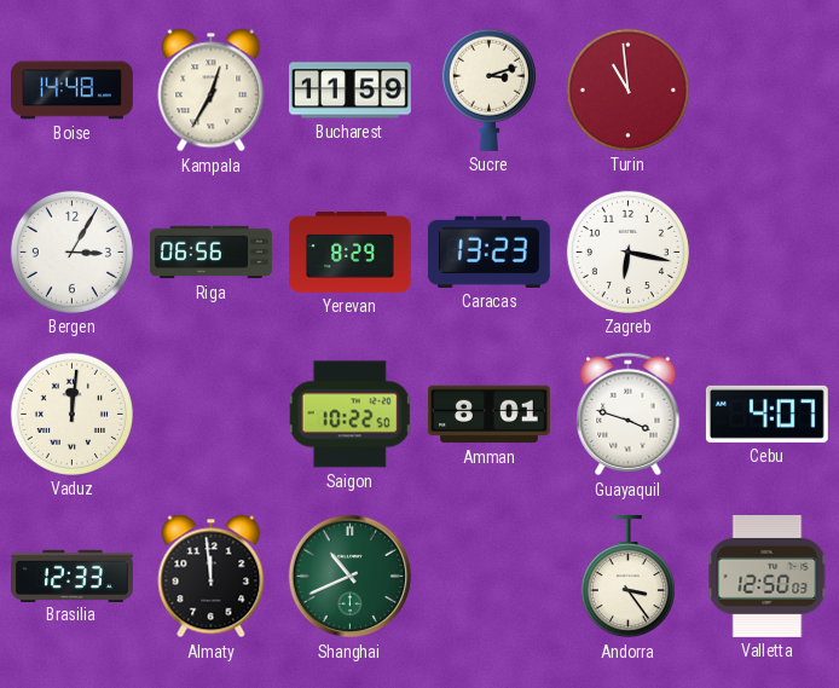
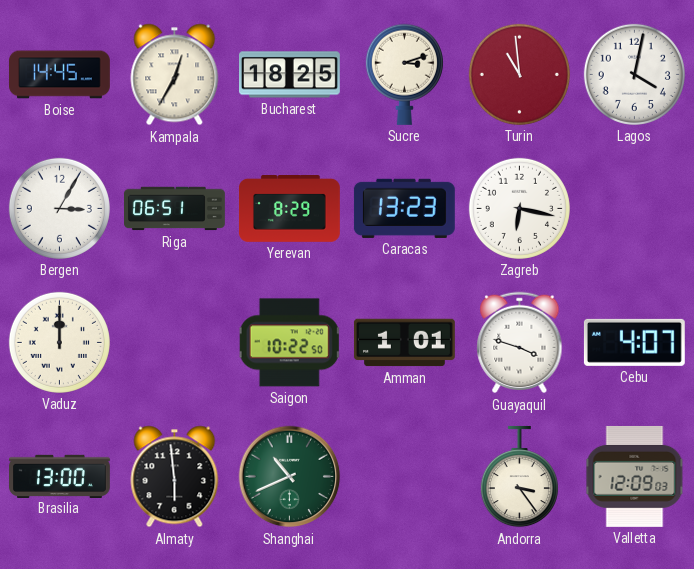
Boise: 14:48 -> 14:45
Bucharest: 11:59 -> 18:25
Lagos: none -> 4:02
Riga: 06:56 -> 06:51
Vaduz: 12:01 -> 12:00
Amman: 8:01 -> 1:01
Brasilia: 12:33 -> 13:00
Almaty: 11:59 -> 5:59
Valletta: 12:50 -> 12:09
